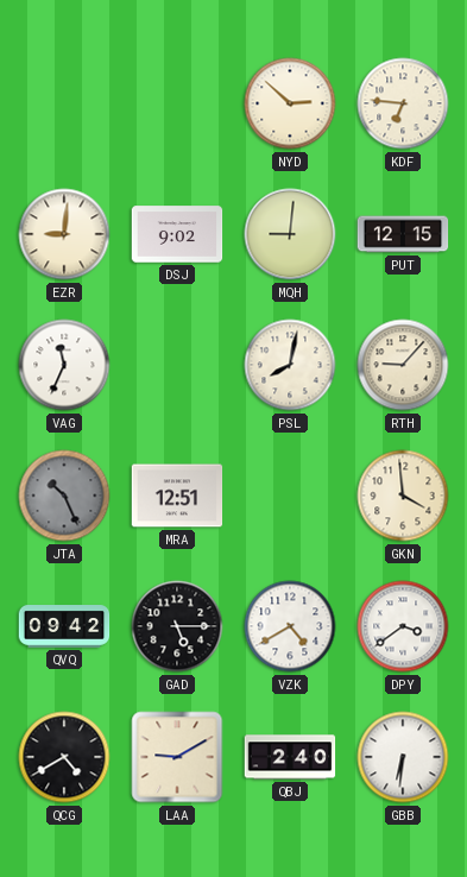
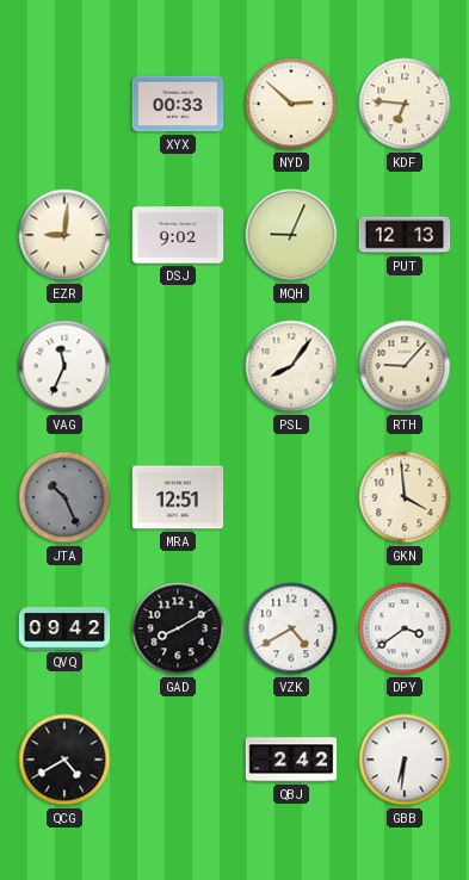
XYX: none -> 00:33
MQH: 9:01 -> 9:04
PUT: 12:15 -> 12:13
PSL: 8:02 -> 8:06
GAD: 5:15 -> 8:10
LAA: 9:10 -> none
QBJ: 2:40 -> 2:42
